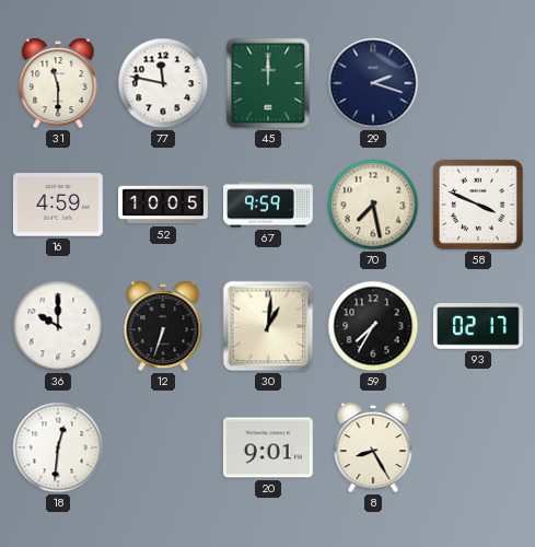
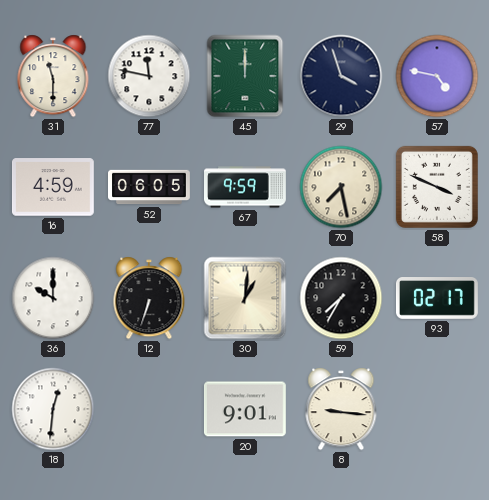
29: 2:18 -> 3:57
57: none -> 4:47
52: 10:05 -> 06:05
8: 8:25 -> 9:16
